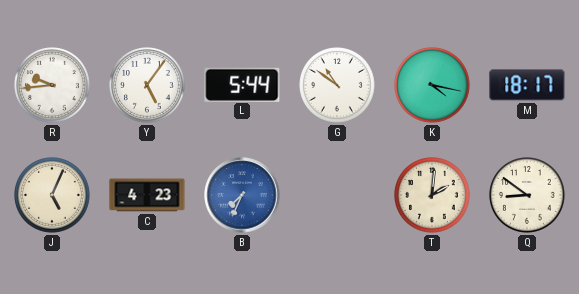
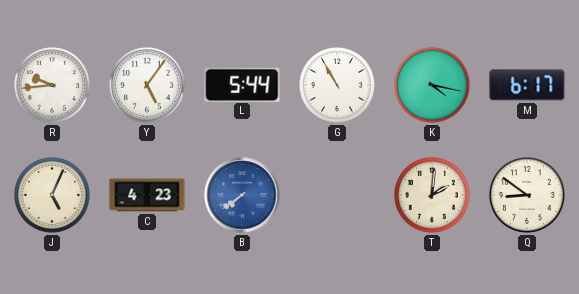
G: 10:51 -> 10:55
M: 18:17 -> 6:17
B: 7:34 -> 7:39
